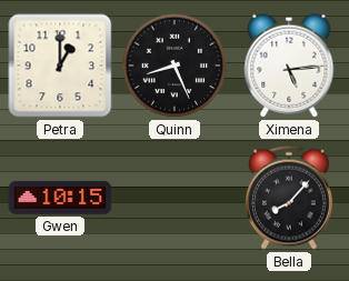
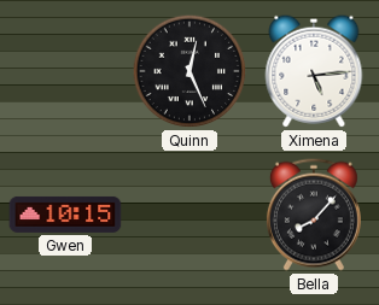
Petra: 1:00 -> none
Quinn: 8:26 -> 12:26
